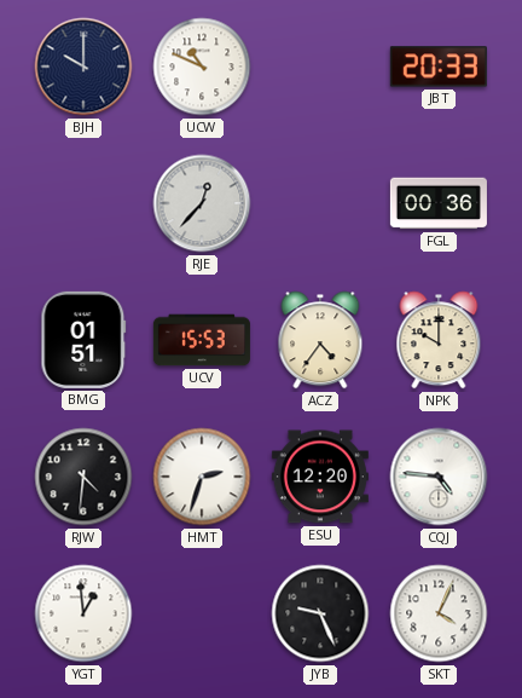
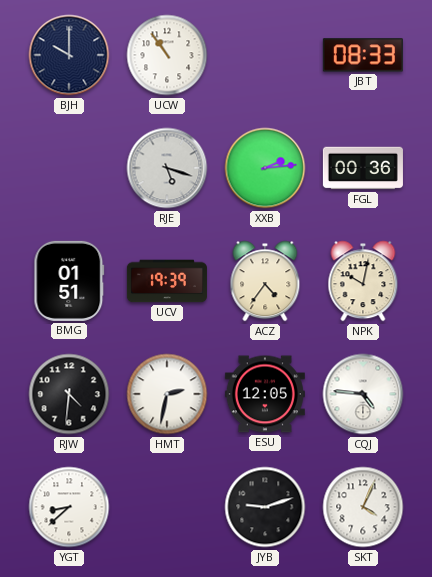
UCW: 10:49 -> 10:54
JBT: 20:33 -> 08:33
RJE: 12:37 -> 5:18
XXB: none -> 2:14
UCV: 15:53 -> 19:39
NPK: 10:00 -> 10:02
HMT: 2:33 -> 2:32
ESU: 12:20 -> 12:05
YGT: 12:59 -> 8:38
JYB: 9:26 -> 9:12
